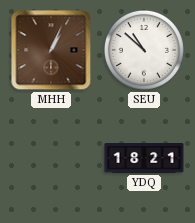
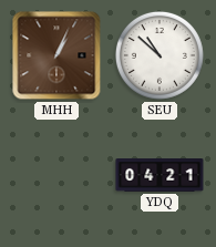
YDQ: 18:21 -> 04:21
